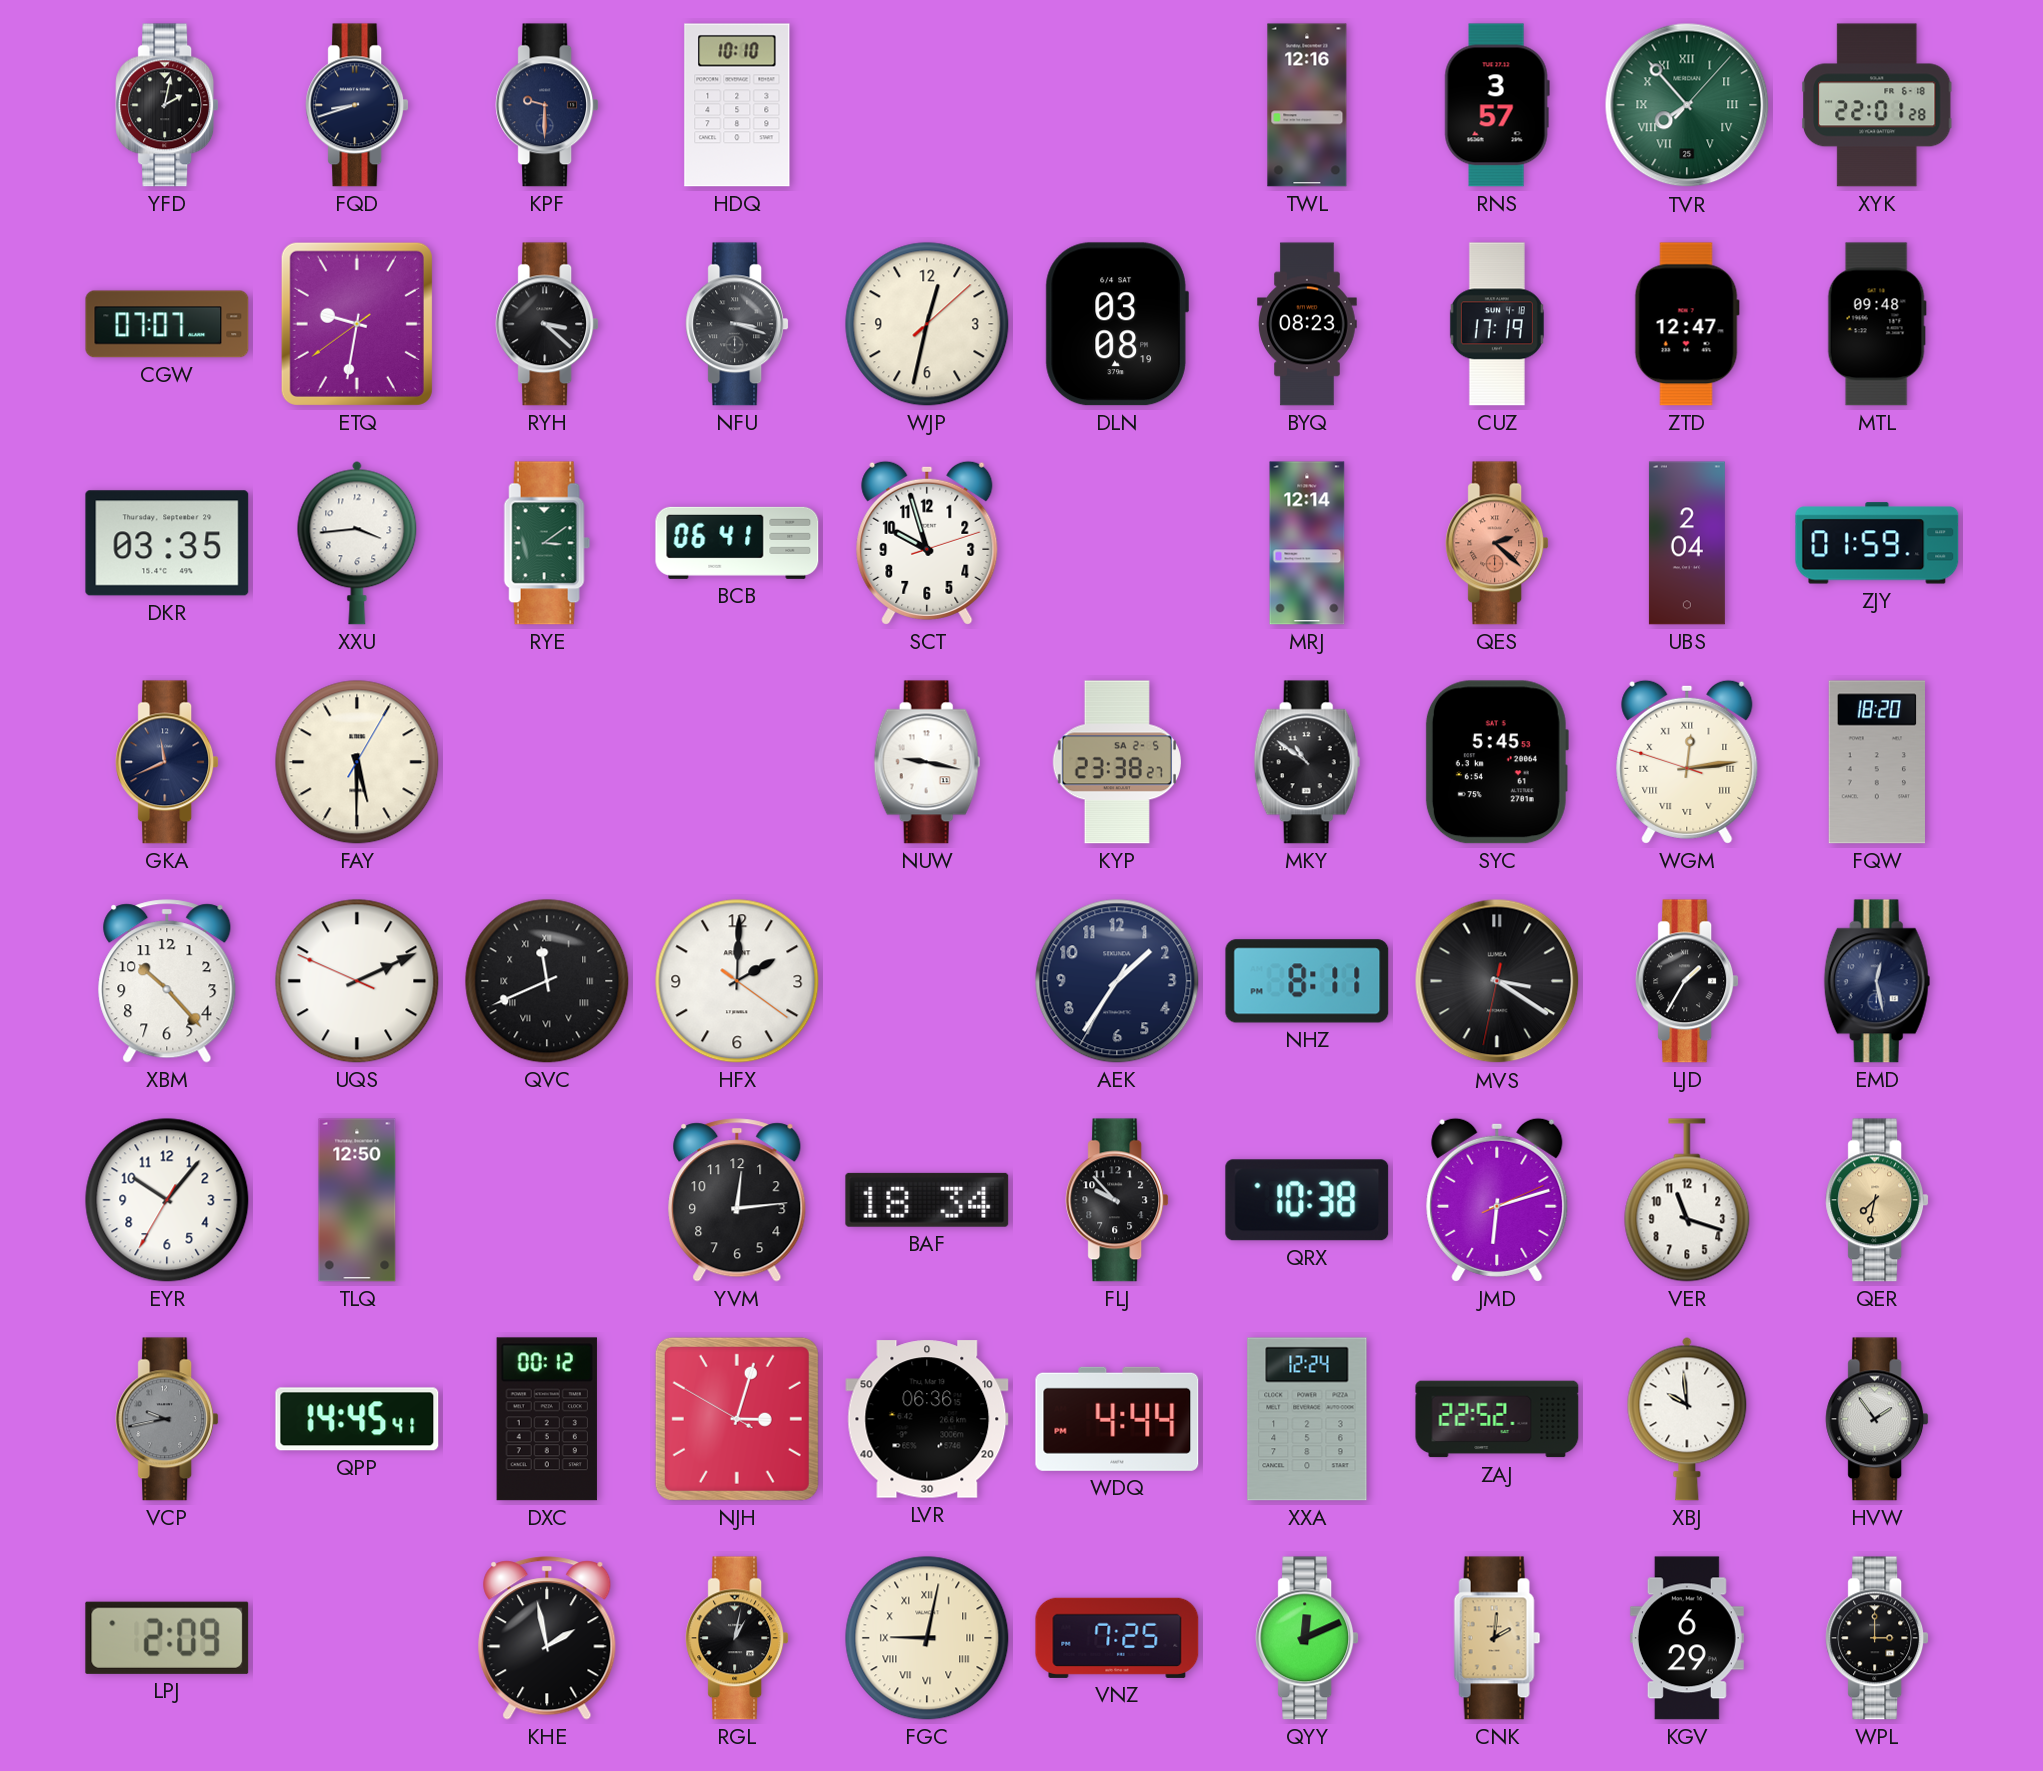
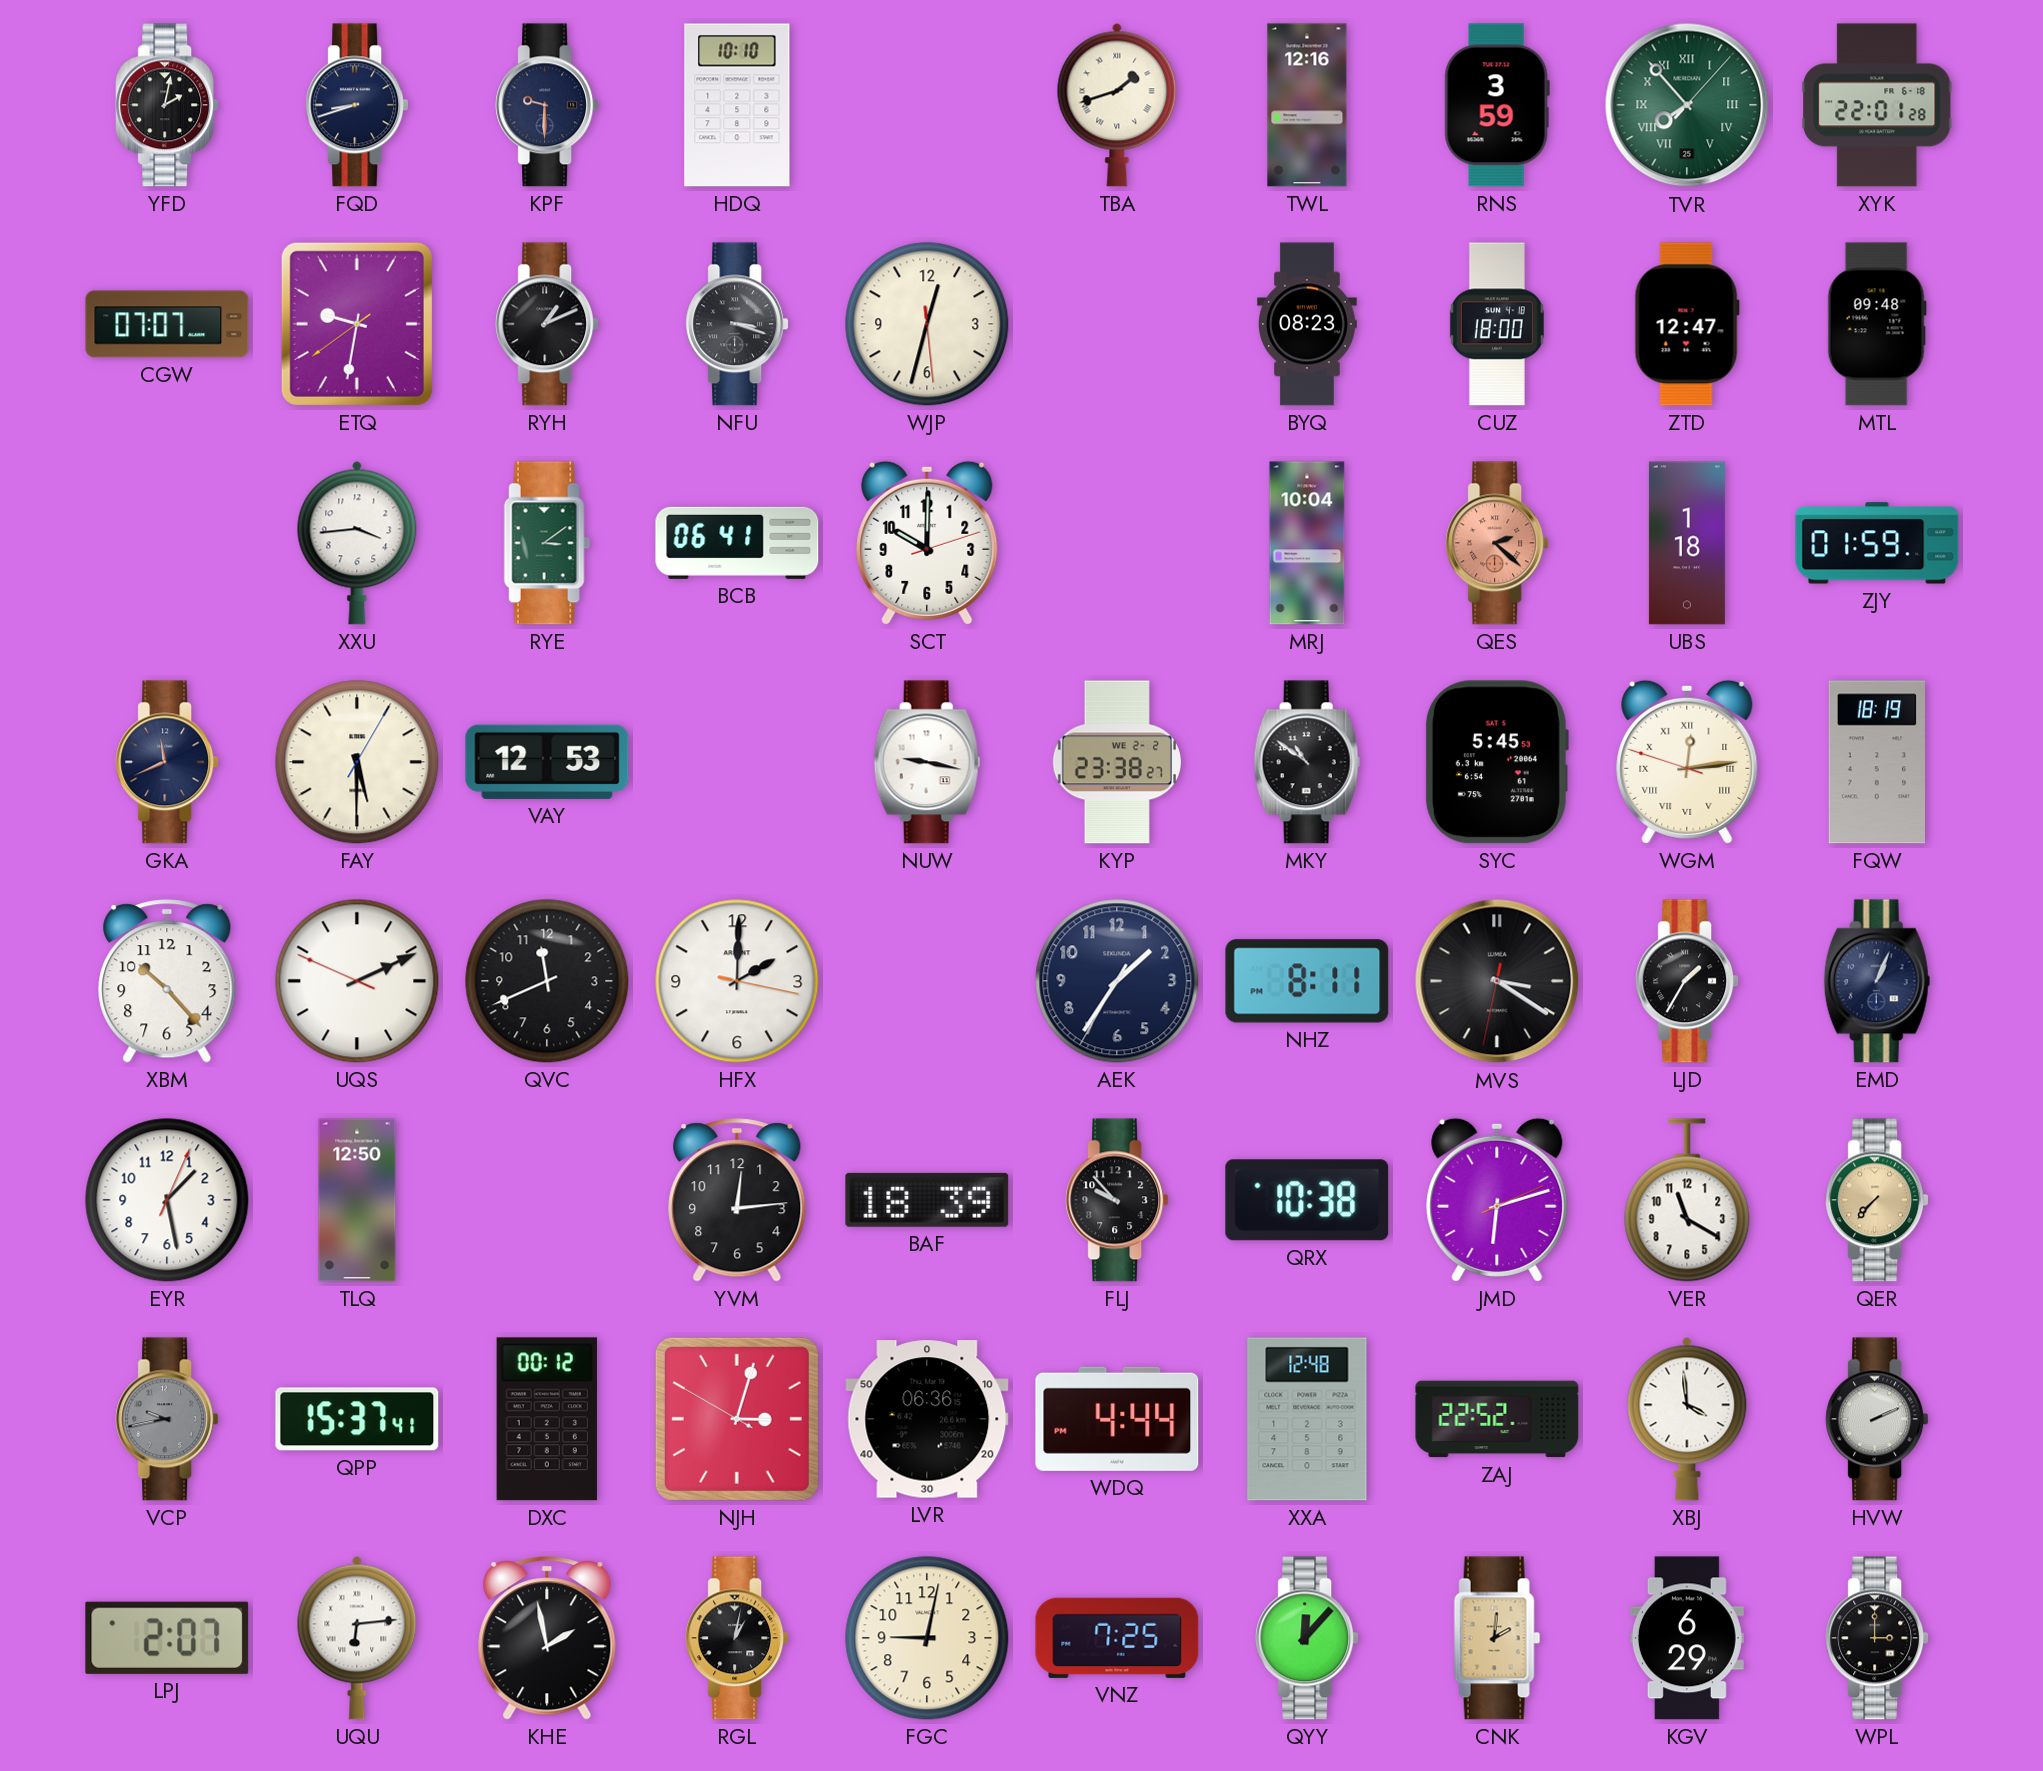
TBA: none -> 1:42
RNS: 3:57 -> 3:59
RYH: 3:22 -> 1:11
WJP: 12:32:08 -> 12:32:29
DLN: 03:08 -> none
CUZ: 17:19 -> 18:00
DKR: 03:35 -> none
SCT: 9:57 -> 10:00
MRJ: 12:14 -> 10:04
UBS: 2:04 -> 1:18
VAY: none -> 12:53
KYP date: SA 2-5 -> WE 2-2
FQW: 18:20 -> 18:19
QVC numerals: Roman -> Arabic
HFX: 2:00:21 -> 2:00:17
EMD: 12:28 -> 1:04
EYR: 10:06 -> 1:28
BAF: 18:34 -> 18:39
VER: 11:18 -> 11:20
QER: 7:32 -> 7:37
QPP: 14:45 -> 15:37
XXA: 12:24 -> 12:48
XBJ: 9:59 -> 3:59
HVW: 1:54 -> 2:11
LPJ: 2:09 -> 2:07
UQU: none -> 6:14
FGC numerals: Roman -> Arabic
QYY: 12:11 -> 12:07
